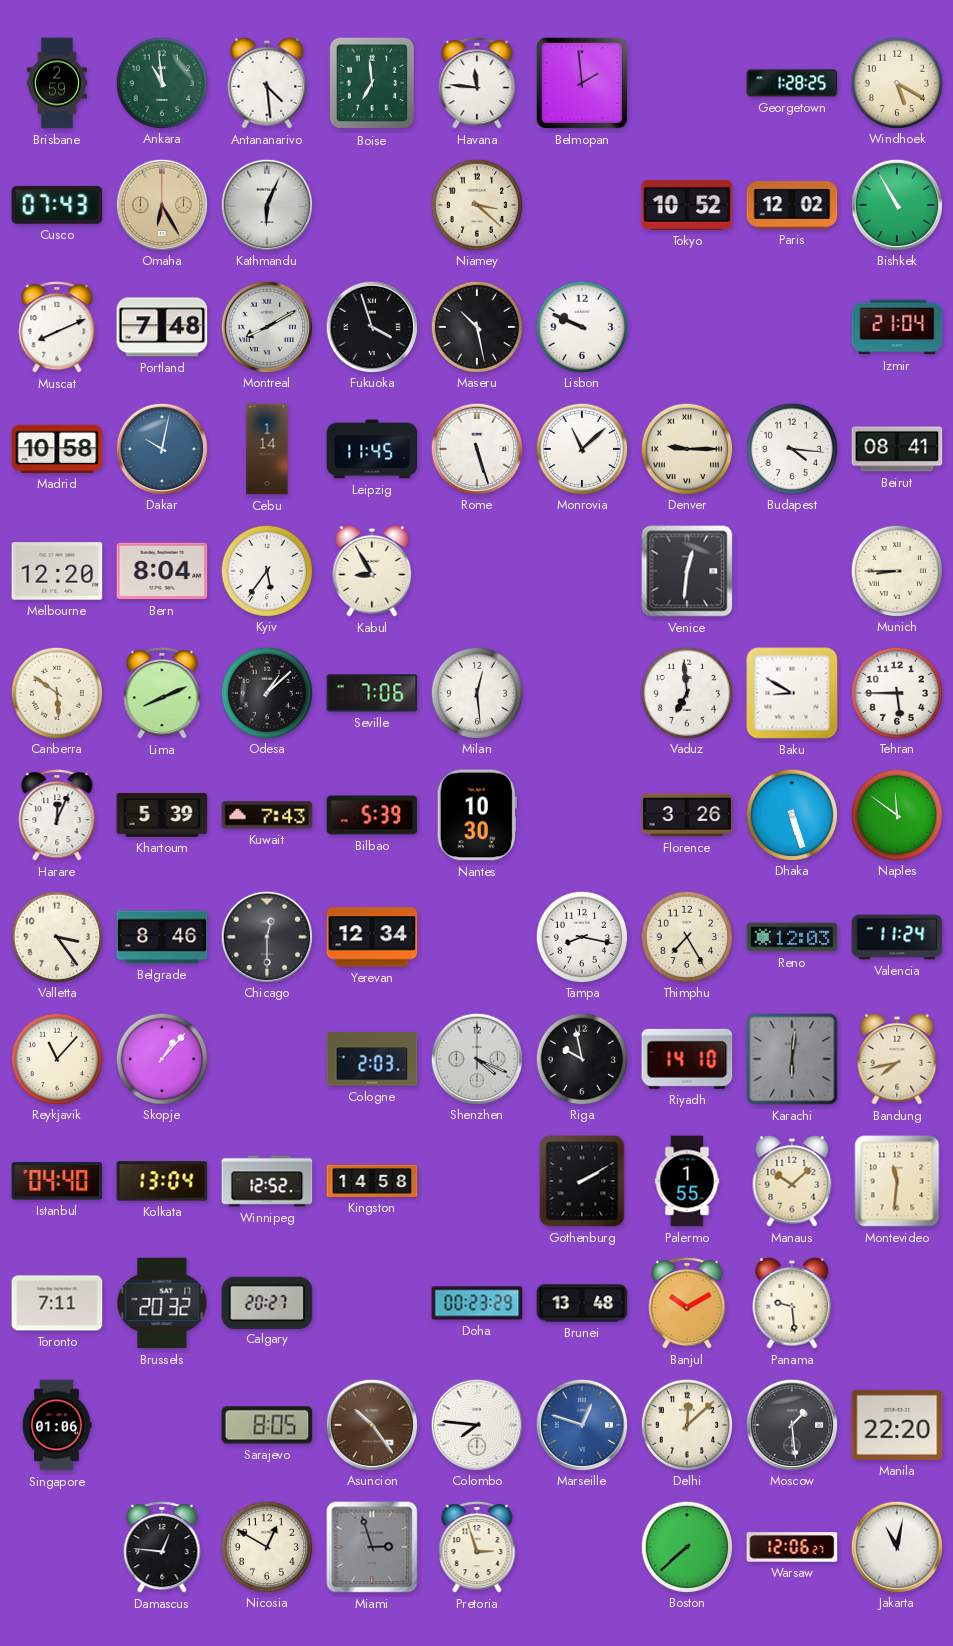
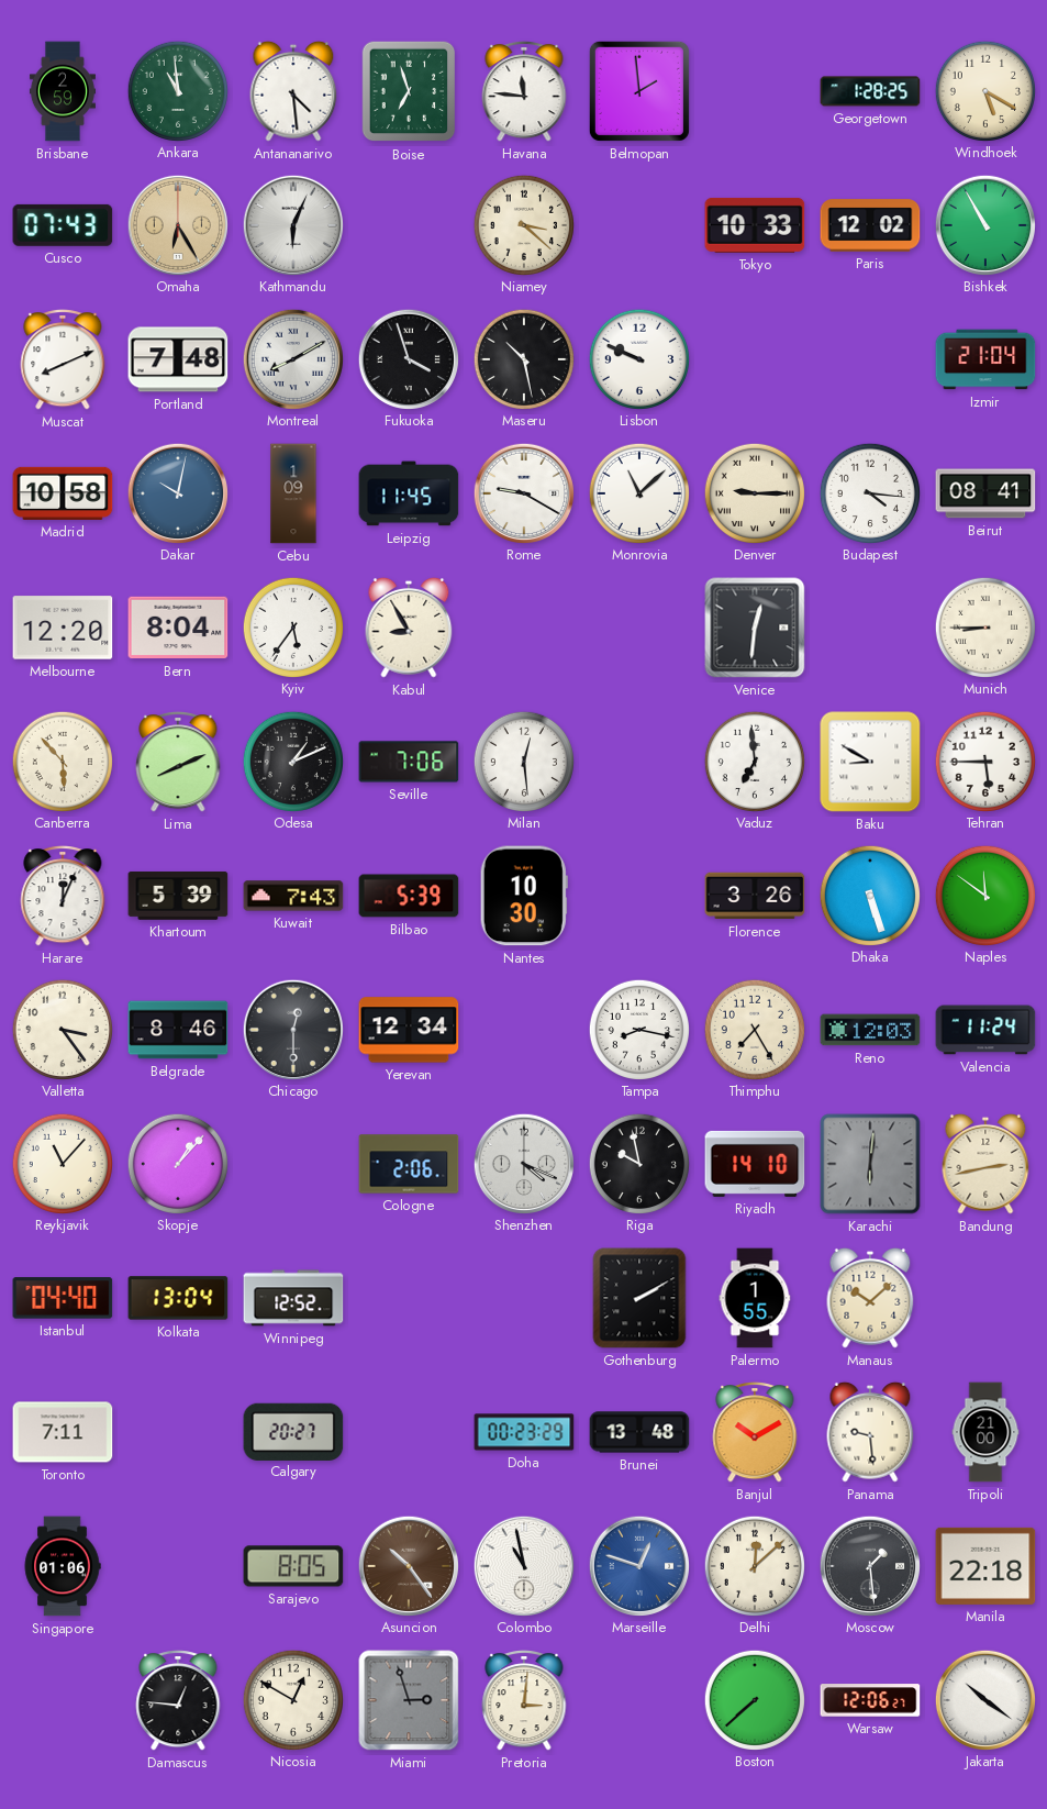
Boise: 6:59 -> 6:57
Tokyo: 10:52 -> 10:33
Cebu: 1:14 -> 1:09
Rome: 5:27 -> 9:20
Canberra: 5:51 -> 5:53
Odesa: 1:08 -> 1:11
Cologne: 2:03 -> 2:06
Bandung: 7:43 -> 2:43
Kingston: 14:58 -> none
Montevideo: 11:31 -> none
Brussels: 20:32 -> none
Tripoli: none -> 21:00
Colombo: 7:46 -> 10:58
Manila: 22:20 -> 22:18
Pretoria: 2:57 -> 3:01
Jakarta: 11:02 -> 10:21
